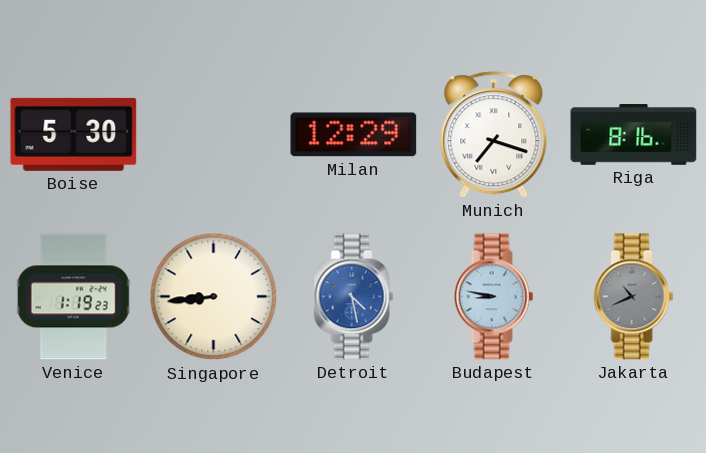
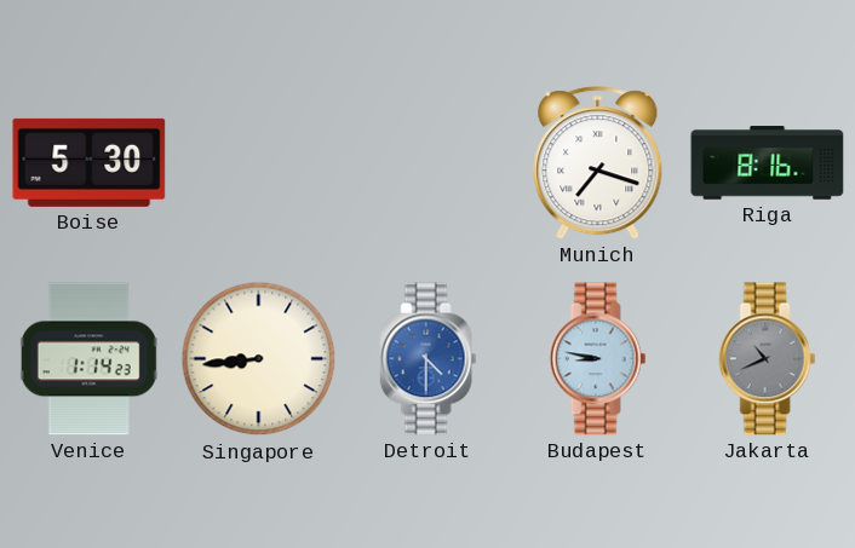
Milan: 12:29 -> none
Venice: 1:19 -> 1:14
Detroit: 4:28 -> 4:30
